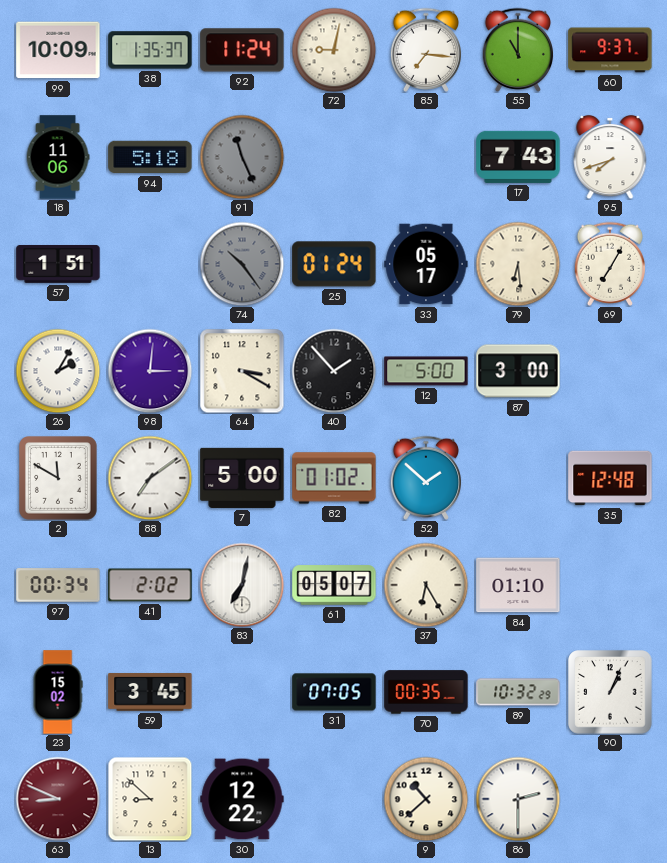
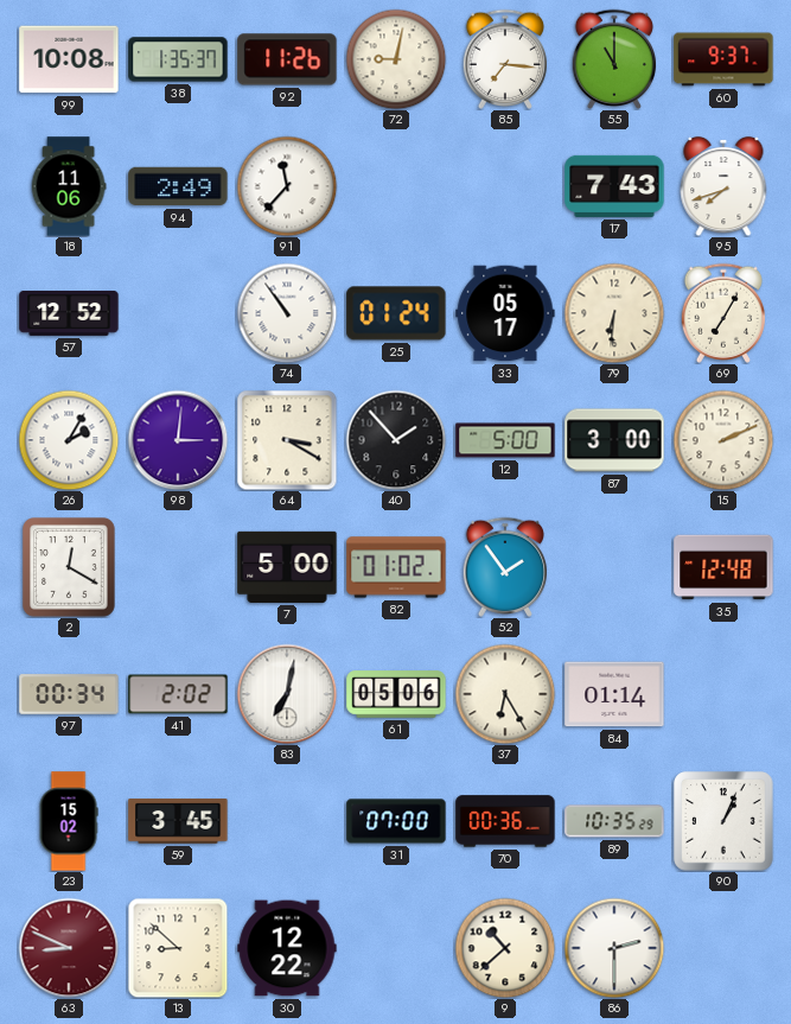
99: 10:09 -> 10:08
92: 11:24 -> 11:26
94: 5:18 -> 2:49
91: 11:26 -> 11:37
91 dial: grey -> white
57: 1:51 -> 12:52
74: 10:24 -> 10:54
74 dial: grey -> white
79: 6:29 -> 6:31
15: none -> 2:11
2: 11:50 -> 12:20
88: 7:09 -> none
52: 1:52 -> 1:54
61: 05:07 -> 05:06
84: 01:10 -> 01:14
31: 07:05 -> 07:00
70: 00:35 -> 00:36
89: 10:32 -> 10:35
